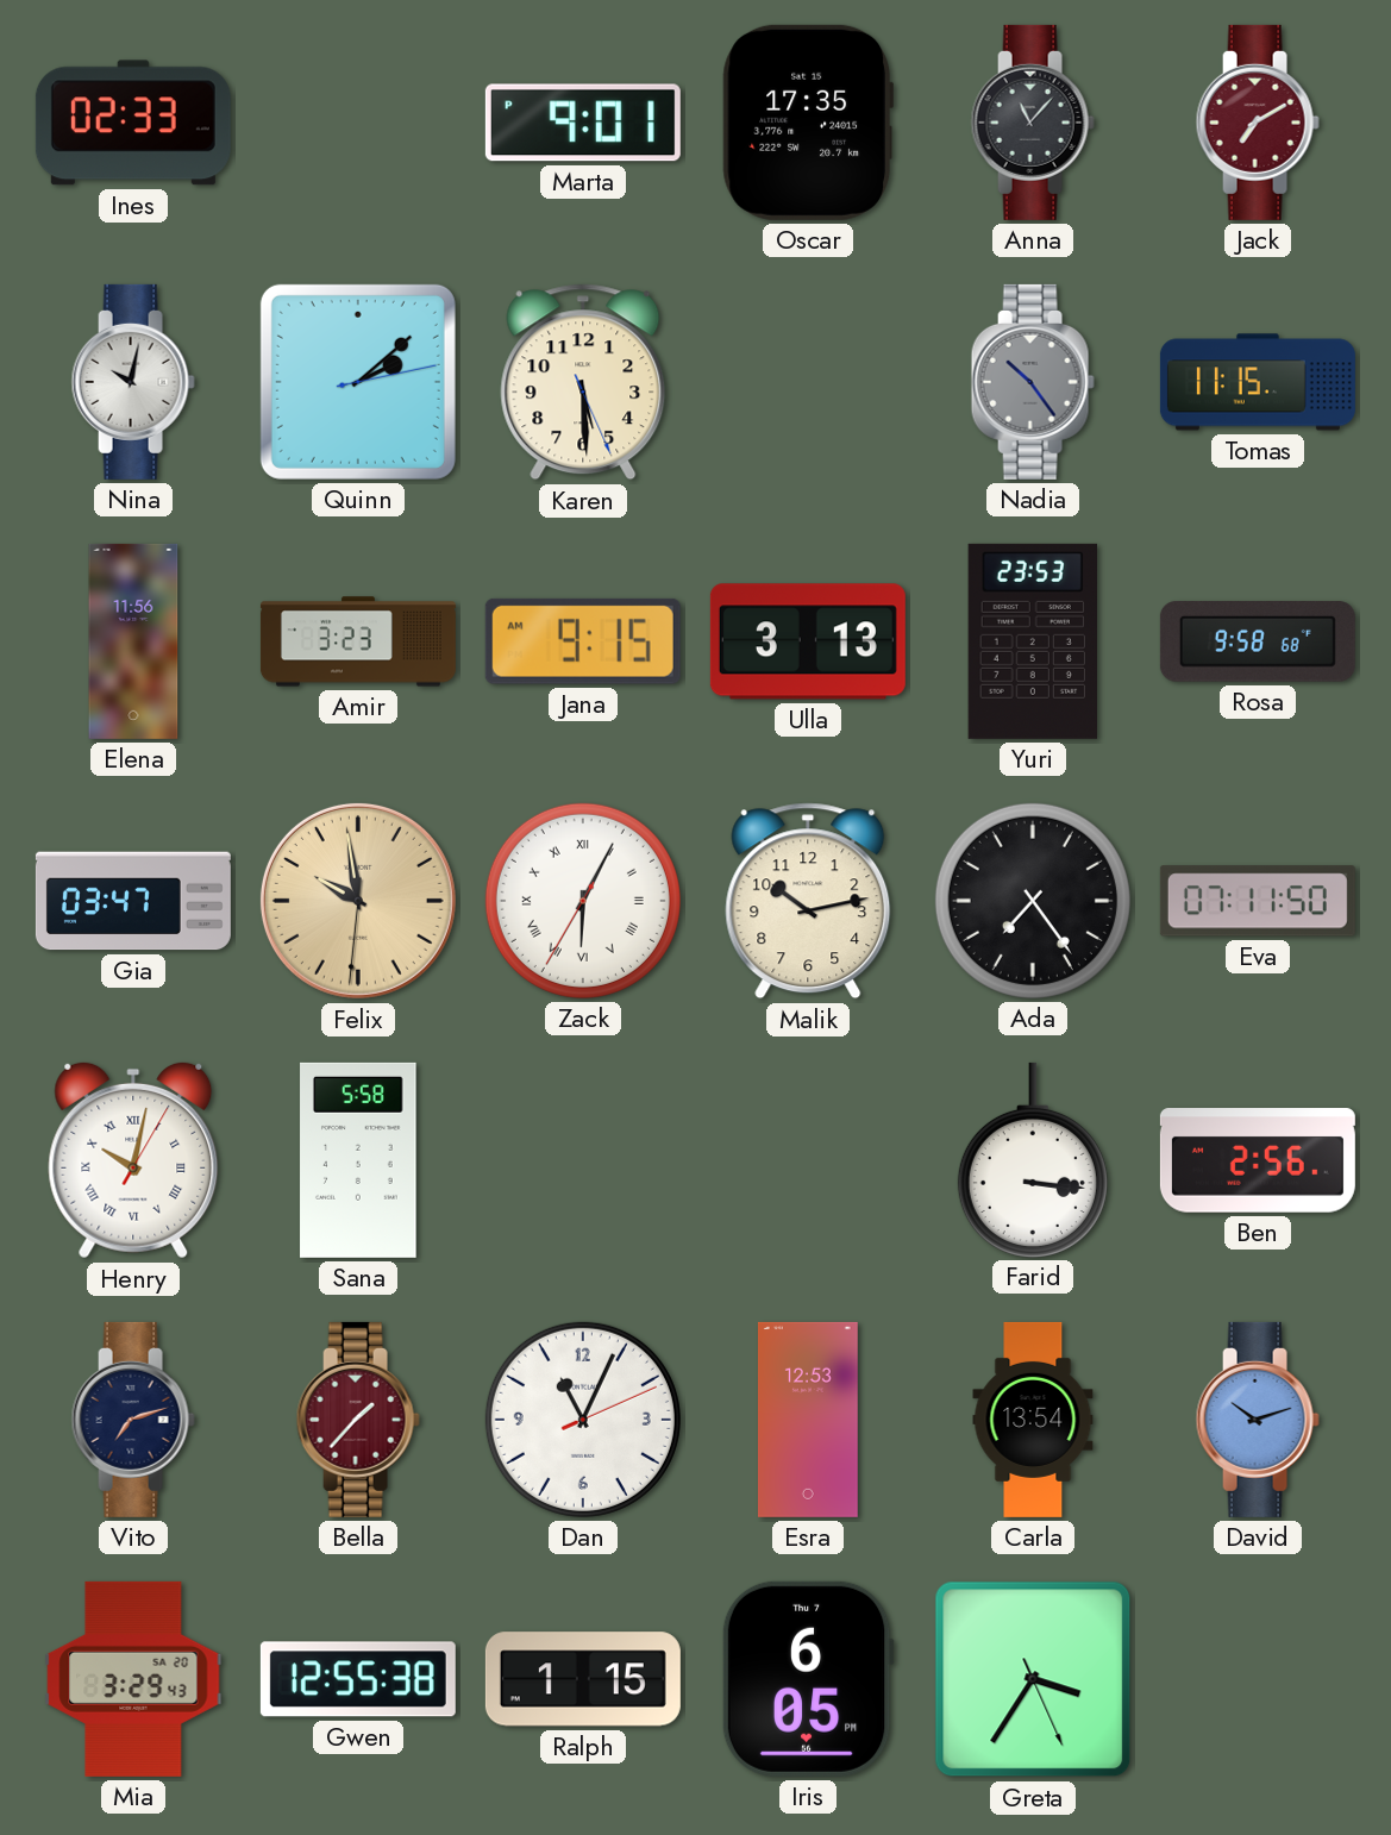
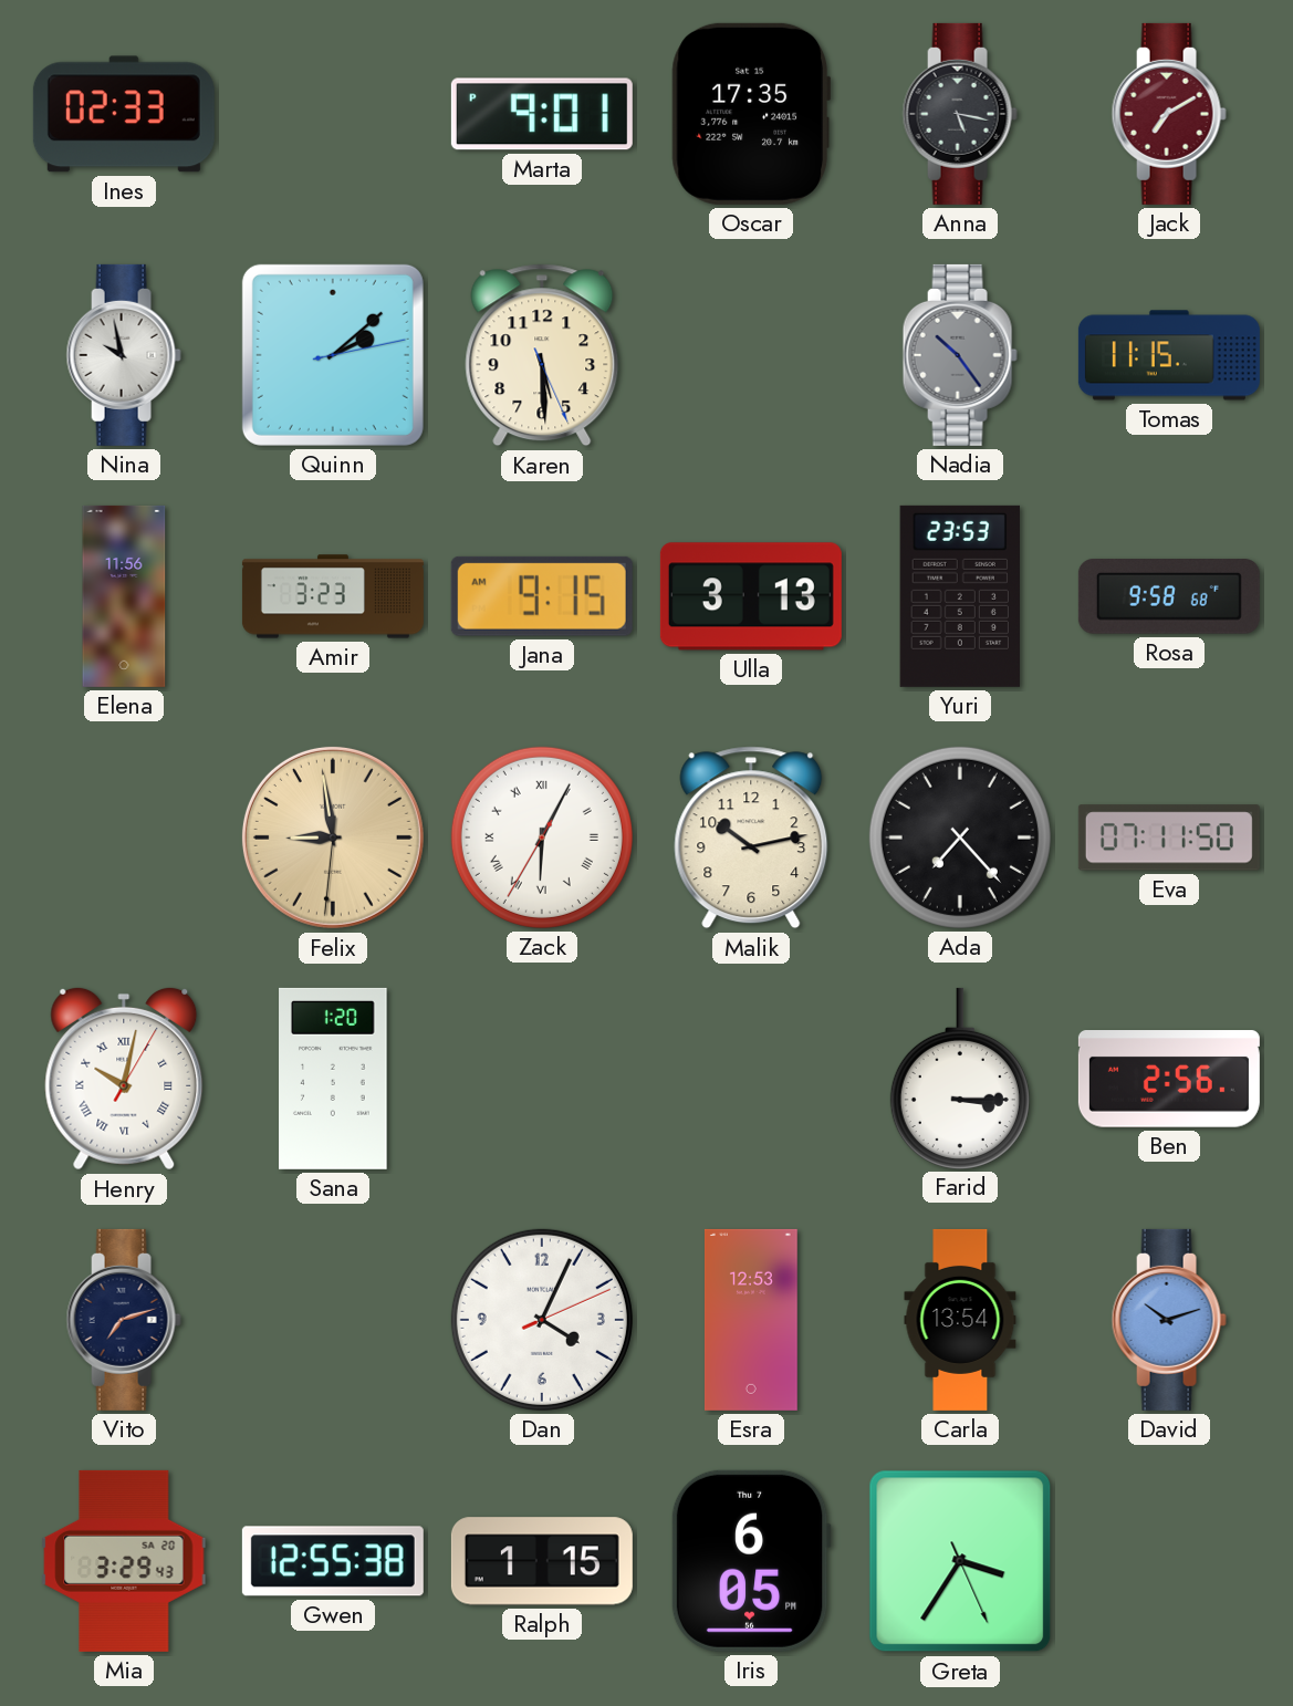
Anna: 11:07 -> 5:17
Nina: 10:02 -> 9:58
Gia: 03:47 -> none
Felix: 9:58 -> 8:58
Ada: 7:24 -> 7:23
Sana: 5:58 -> 1:20
Farid: 3:16 -> 3:15
Bella: 1:37 -> none
Dan: 11:04 -> 4:04
